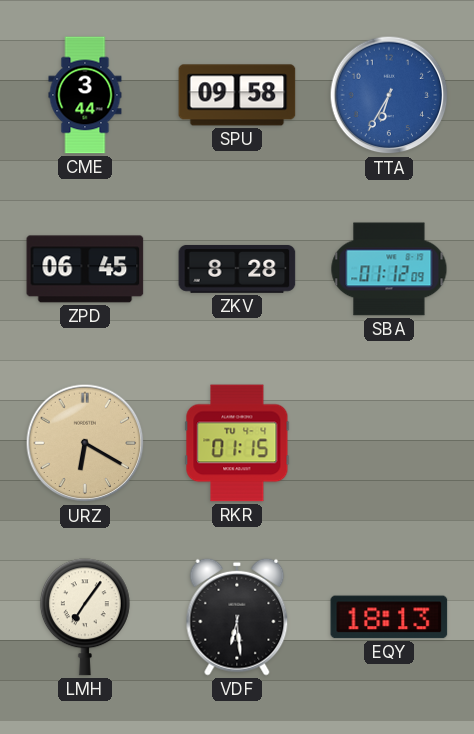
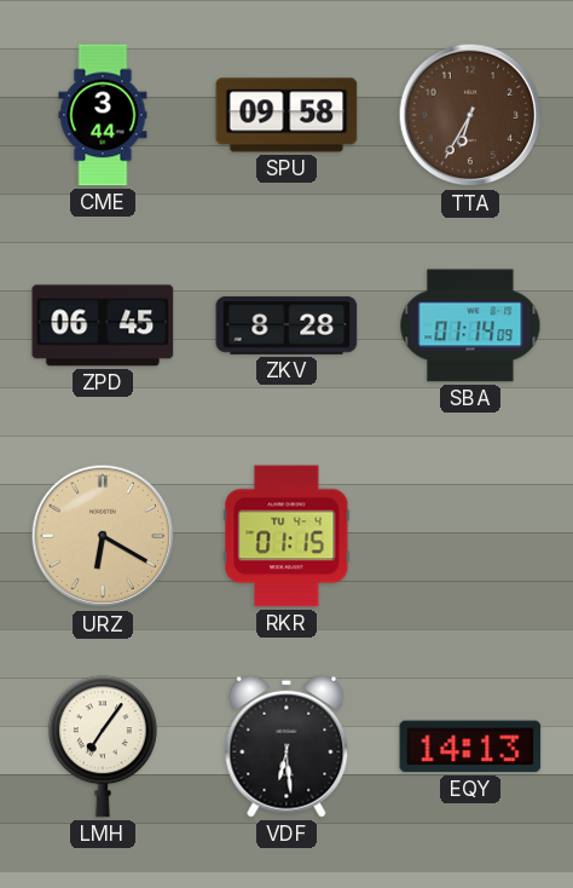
TTA dial: blue -> brown
SBA: 01:12 -> 01:14
EQY: 18:13 -> 14:13
